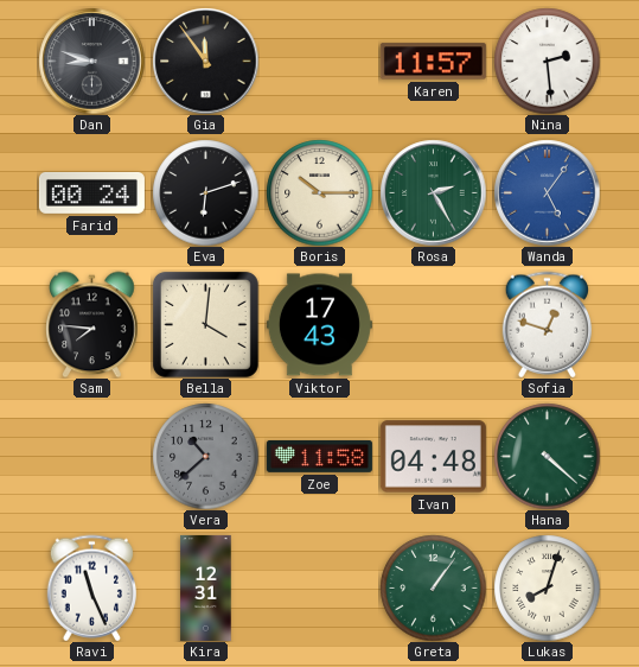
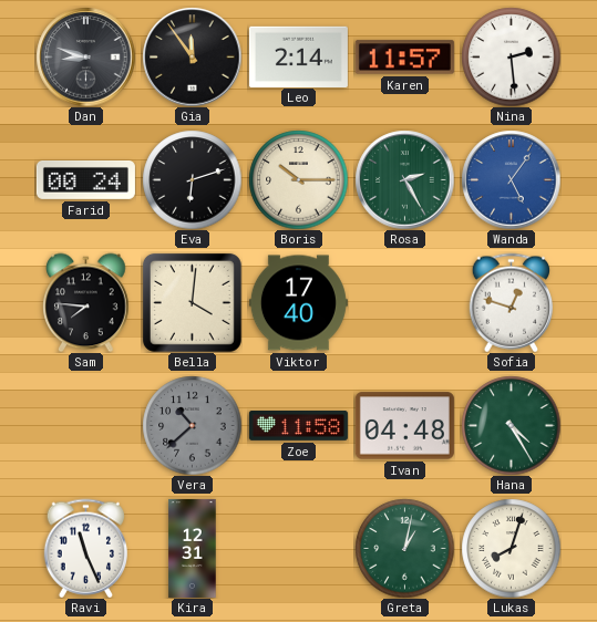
Leo: none -> 2:14
Viktor: 17:43 -> 17:40
Hana: 4:22 -> 4:25
Greta: 1:06 -> 1:02
